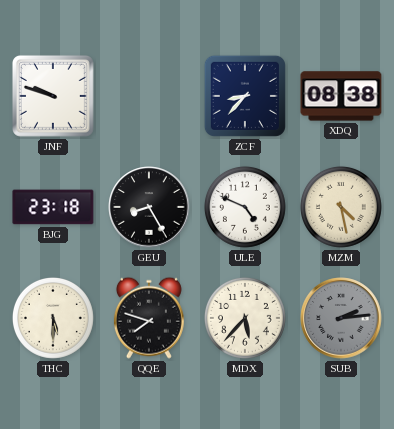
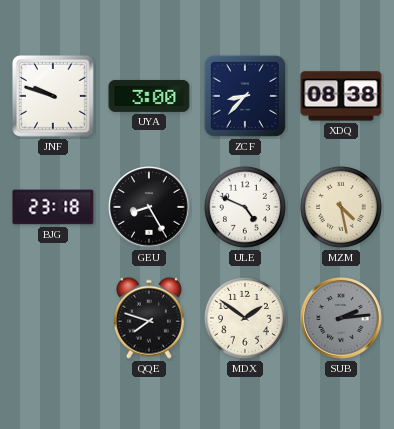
UYA: none -> 3:00
THC: 5:30 -> none
MDX: 5:37 -> 1:51
